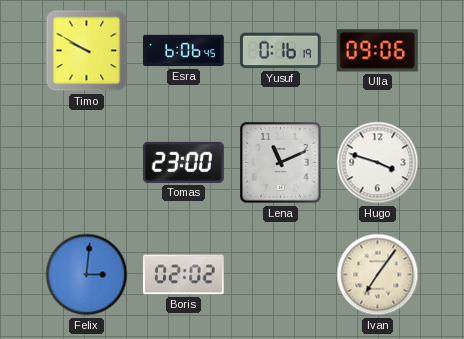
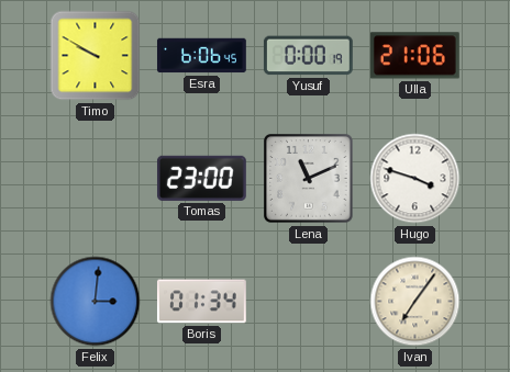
Yusuf: 0:16 -> 0:00
Ulla: 09:06 -> 21:06
Boris: 02:02 -> 01:34
